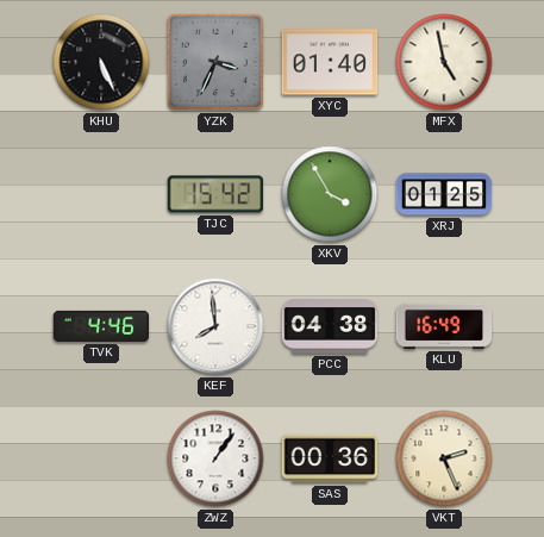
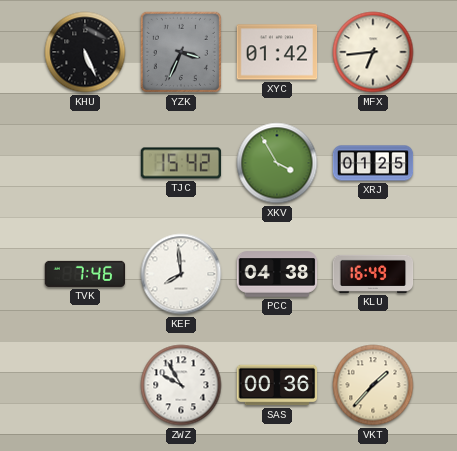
XYC: 01:40 -> 01:42
MFX: 4:58 -> 6:44
TVK: 4:46 -> 7:46
ZWZ: 1:06 -> 9:55
VKT: 2:26 -> 1:37
